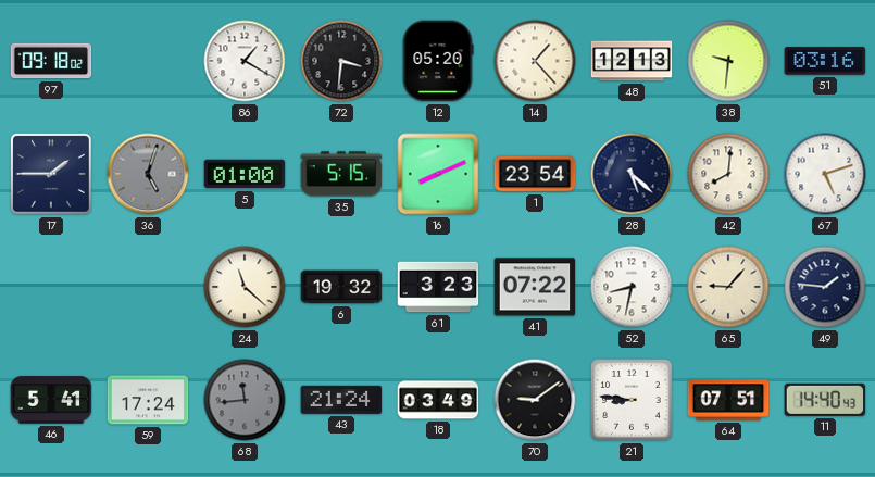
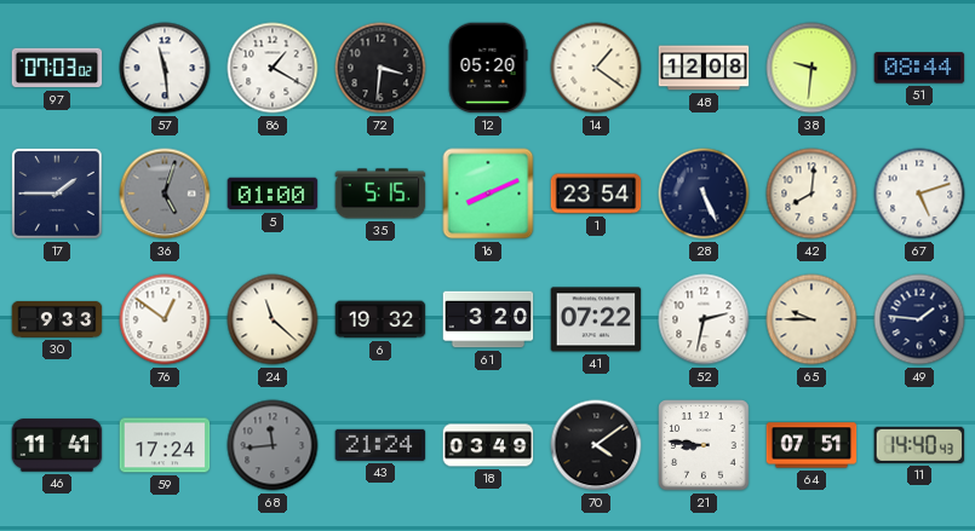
97: 09:18 -> 07:03
57: none -> 11:29
14: 1:23 -> 1:21
48: 12:13 -> 12:08
51: 03:16 -> 08:44
28: 5:22 -> 5:26
30: none -> 9:33
76: none -> 12:51
61: 3:23 -> 3:20
52: 8:32 -> 2:32
65: 9:07 -> 9:45
46: 5:41 -> 11:41
70: 9:09 -> 4:09
